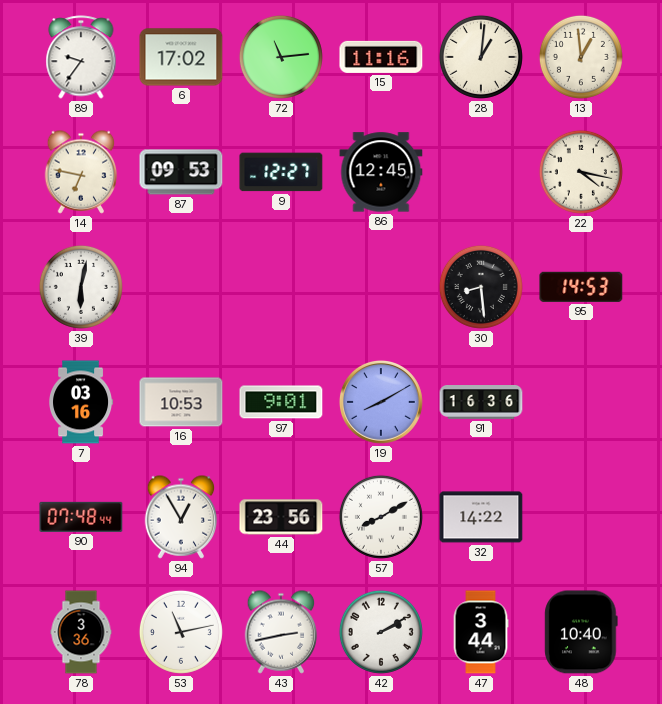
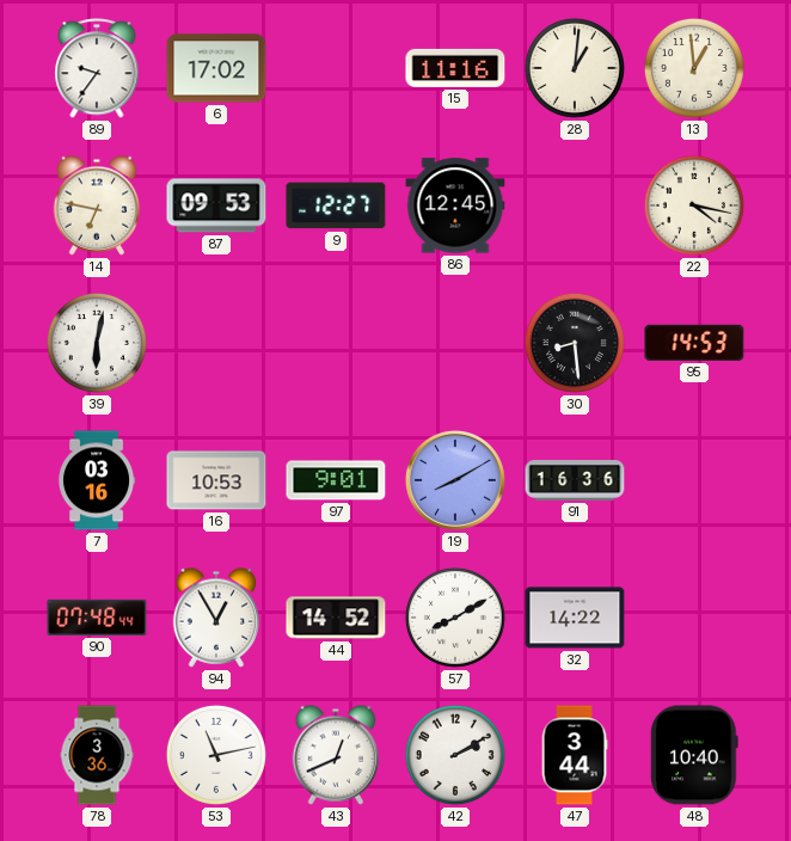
72: 11:14 -> none
44: 23:56 -> 14:52
43: 2:43 -> 12:41
